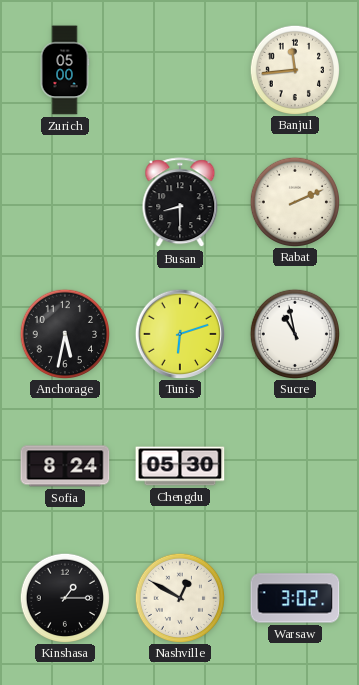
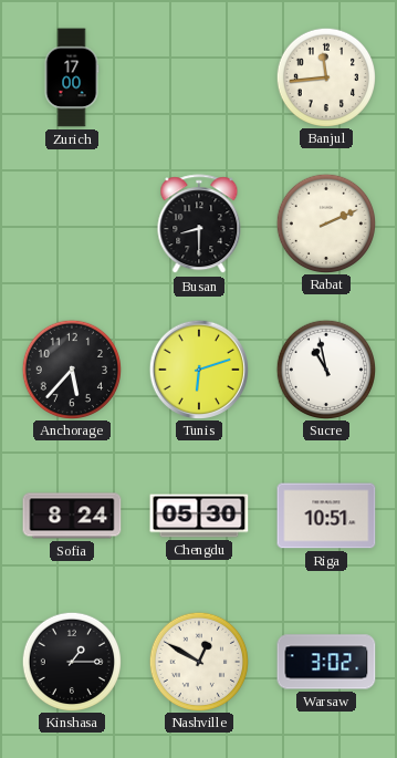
Zurich: 05:00 -> 17:00
Anchorage: 5:32 -> 5:37
Riga: none -> 10:51
